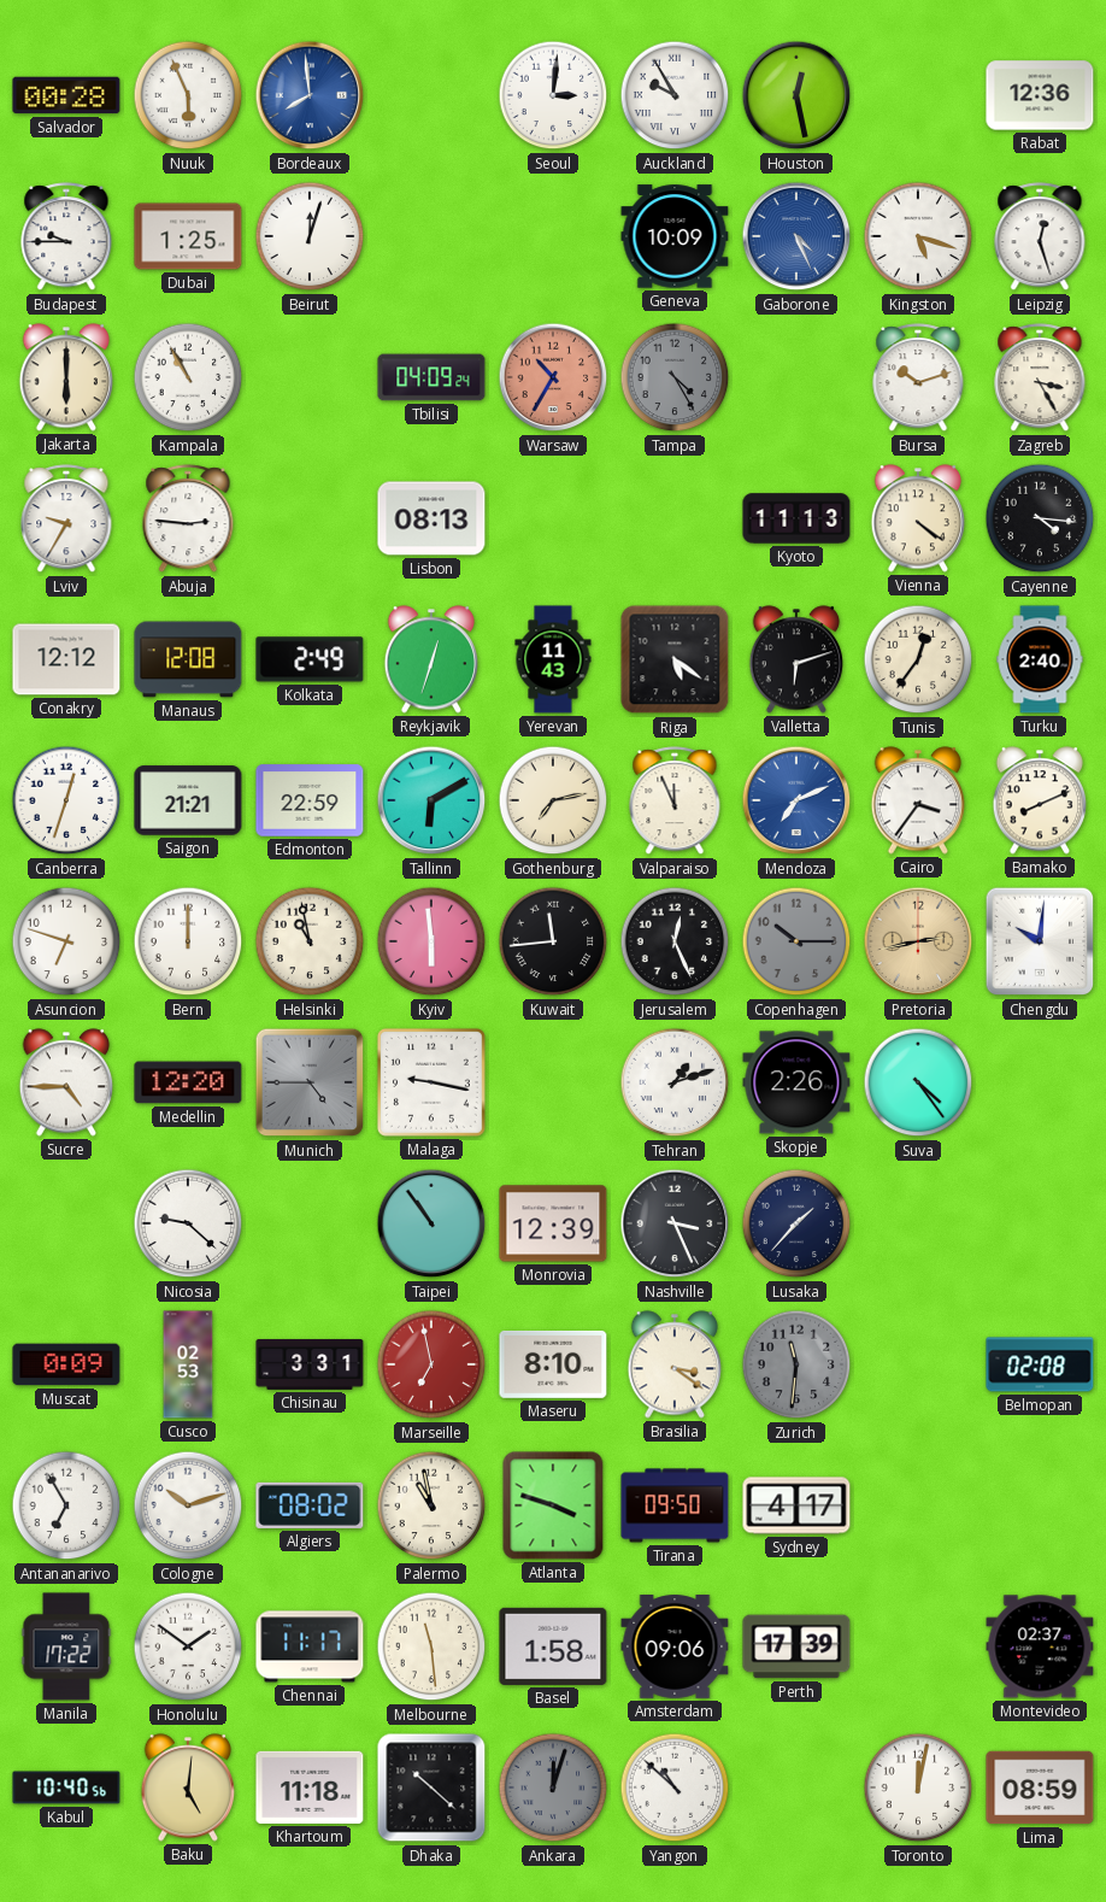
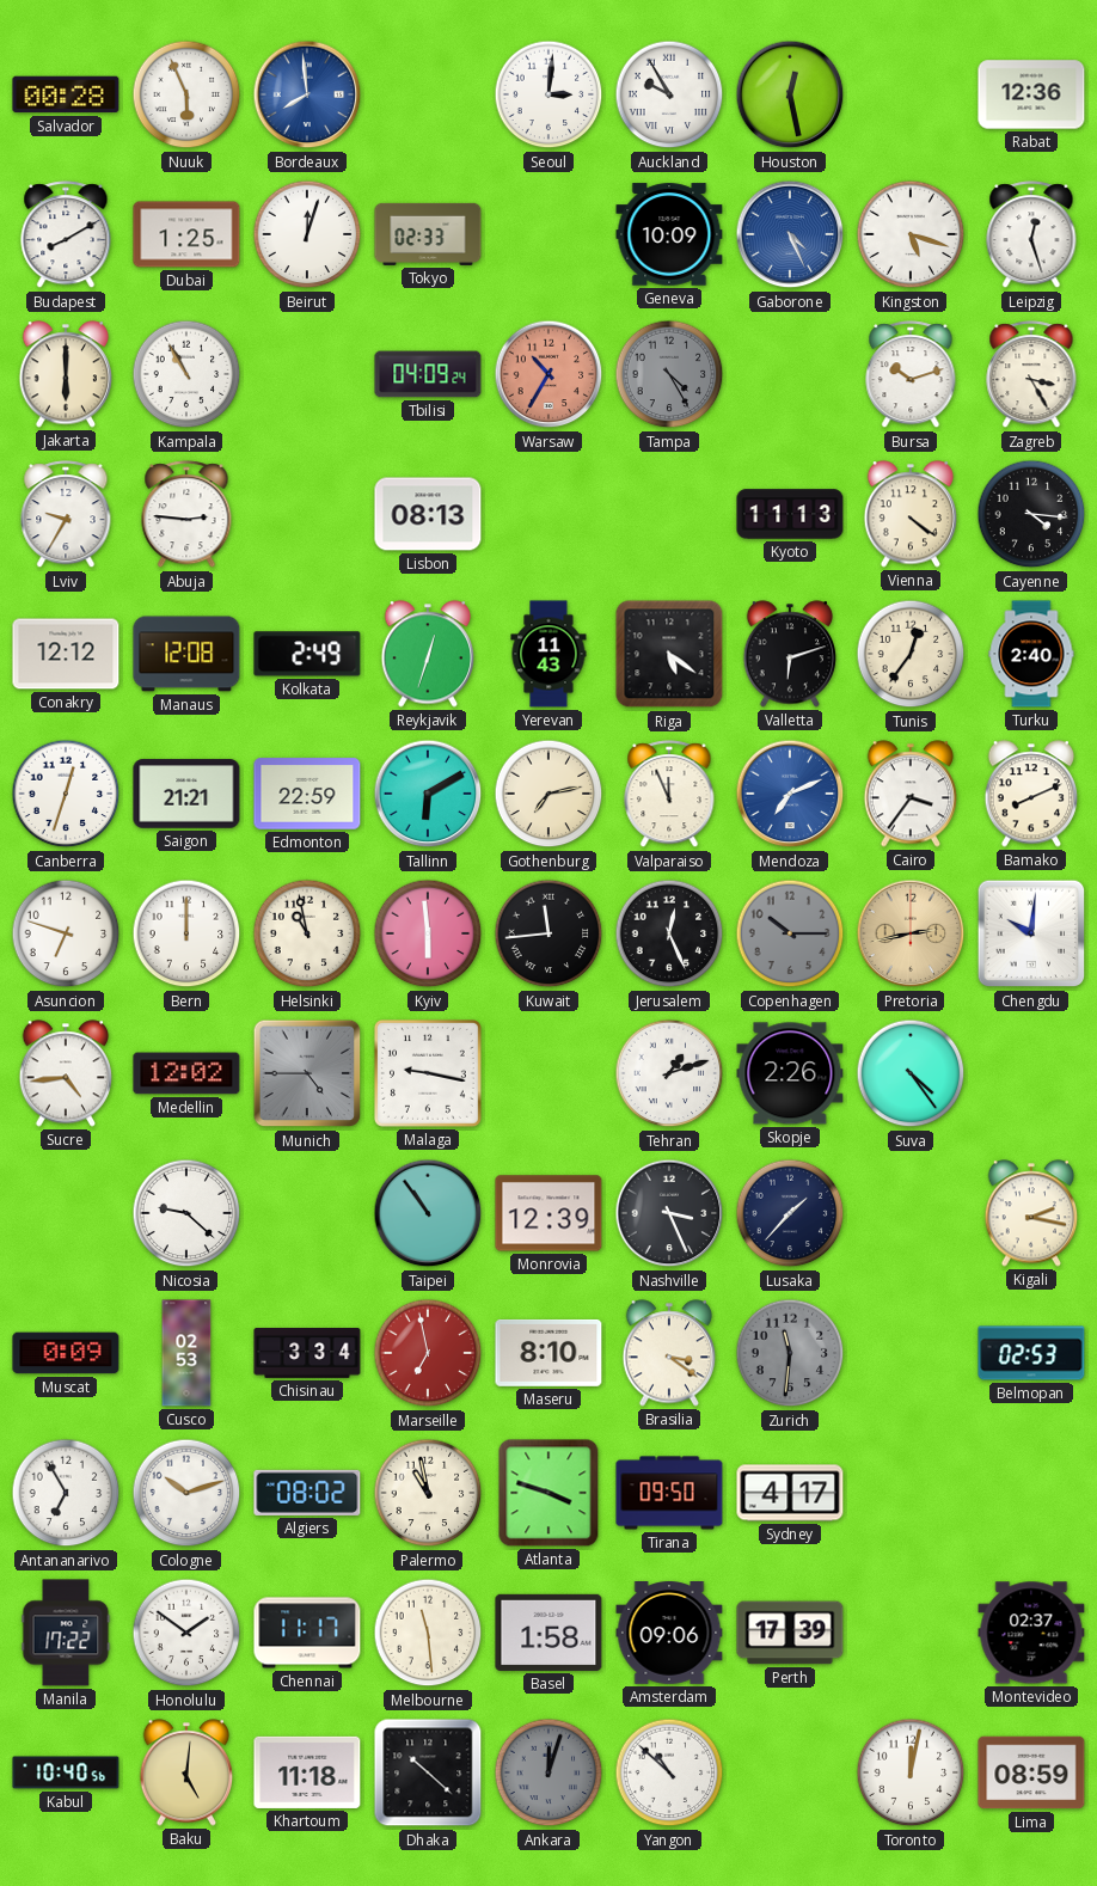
Budapest: 9:45 -> 8:10
Tokyo: none -> 02:33
Sucre: 4:45 -> 4:44
Medellin: 12:20 -> 12:02
Kigali: none -> 2:17
Chisinau: 3:31 -> 3:34
Belmopan: 02:08 -> 02:53
